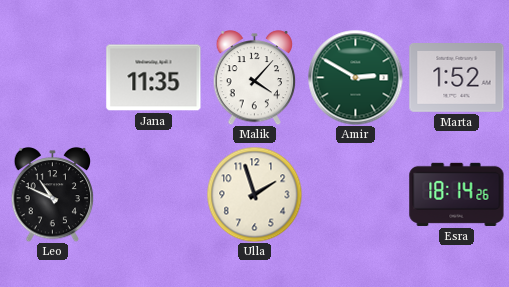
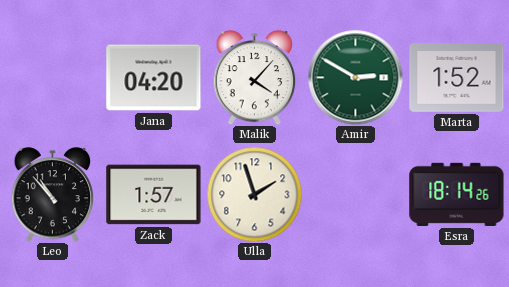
Jana: 11:35 -> 04:20
Leo: 10:49 -> 10:53
Zack: none -> 1:57
